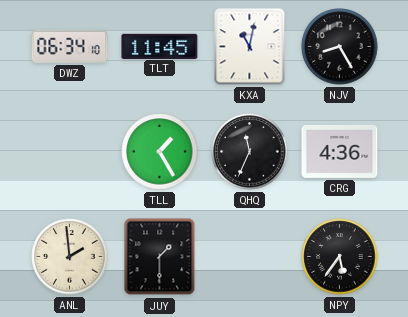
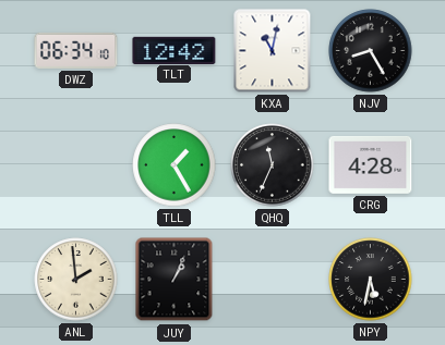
TLT: 11:45 -> 12:42
CRG: 4:36 -> 4:28
JUY: 1:30 -> 1:04
NPY: 5:36 -> 5:32
